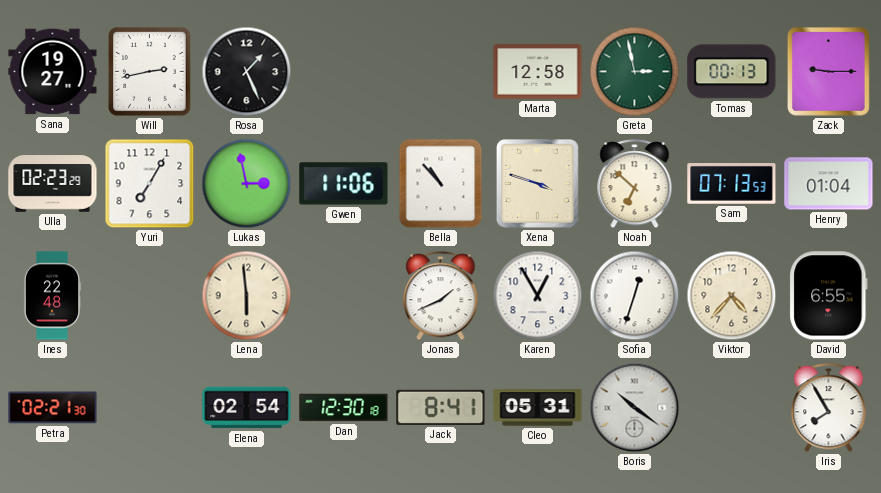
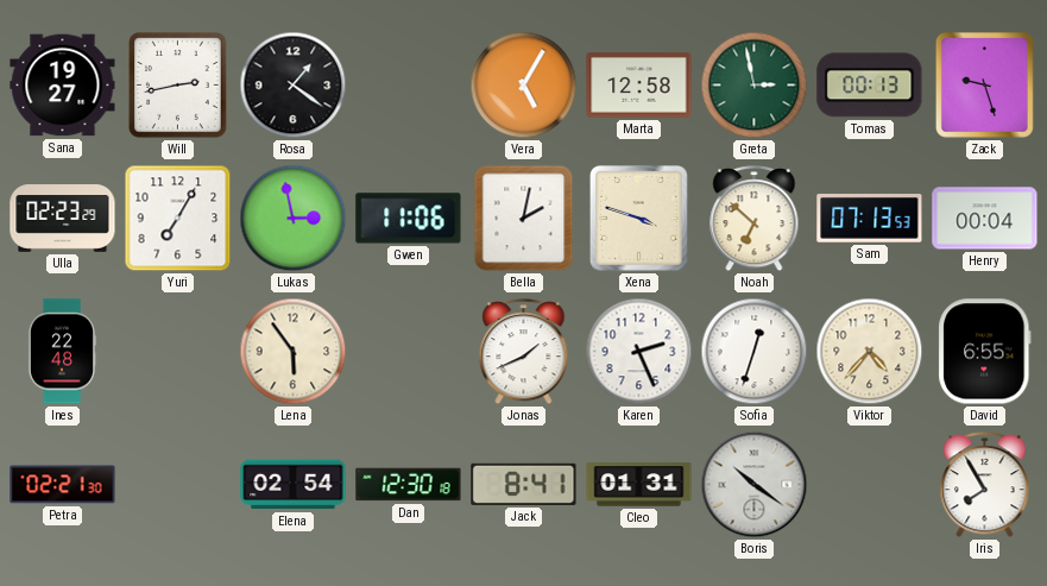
Rosa: 1:26 -> 1:21
Vera: none -> 5:05
Zack: 9:15 -> 9:27
Bella: 10:53 -> 2:02
Henry: 01:04 -> 00:04
Lena: 5:59 -> 5:54
Karen: 12:55 -> 2:26
Cleo: 05:31 -> 01:31
